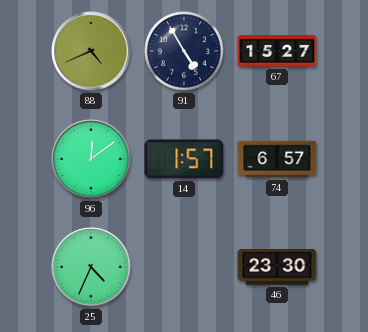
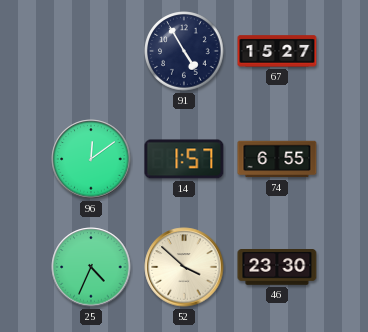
88: 4:41 -> none
74: 6:57 -> 6:55
52: none -> 3:52
